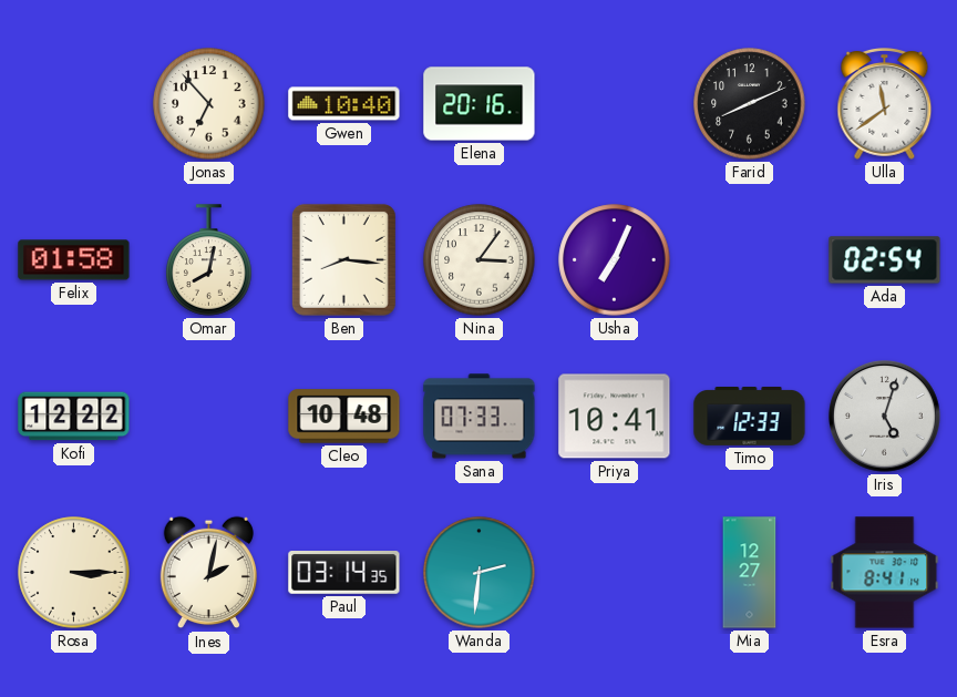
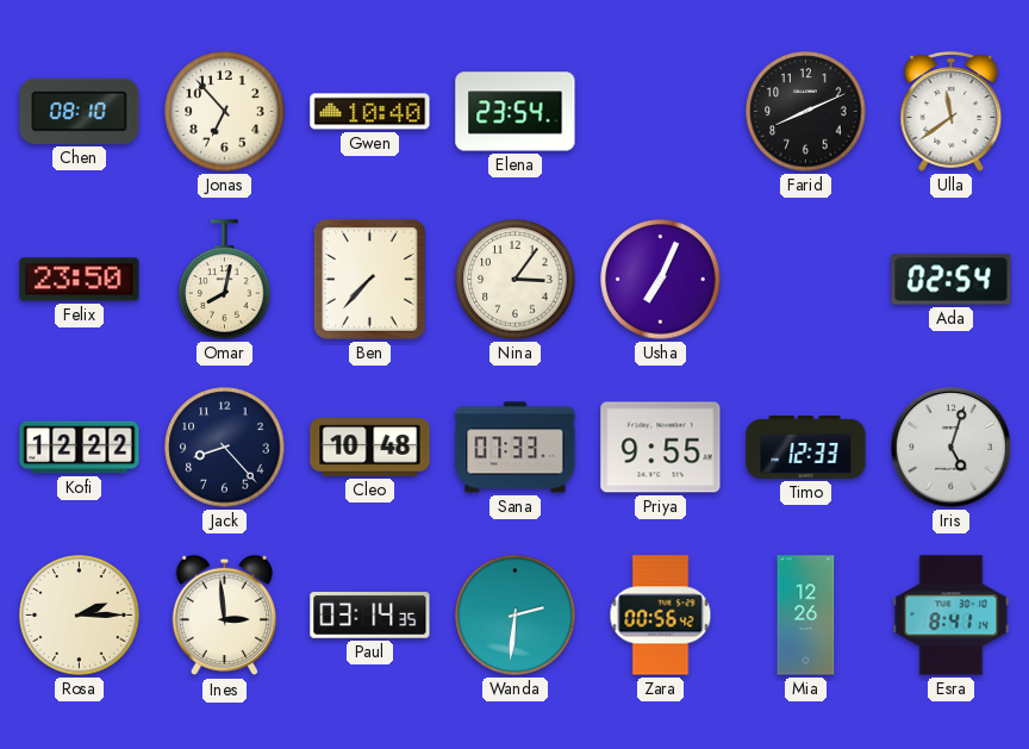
Chen: none -> 08:10
Elena: 20:16 -> 23:54
Felix: 01:58 -> 23:50
Ben: 8:16 -> 7:37
Jack: none -> 8:23
Priya: 10:41 -> 9:55
Rosa: 3:15 -> 2:15
Ines: 2:02 -> 2:59
Zara: none -> 00:56
Mia: 12:27 -> 12:26
